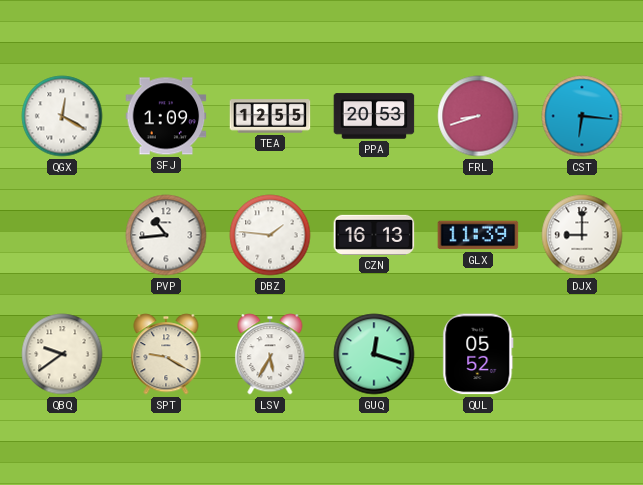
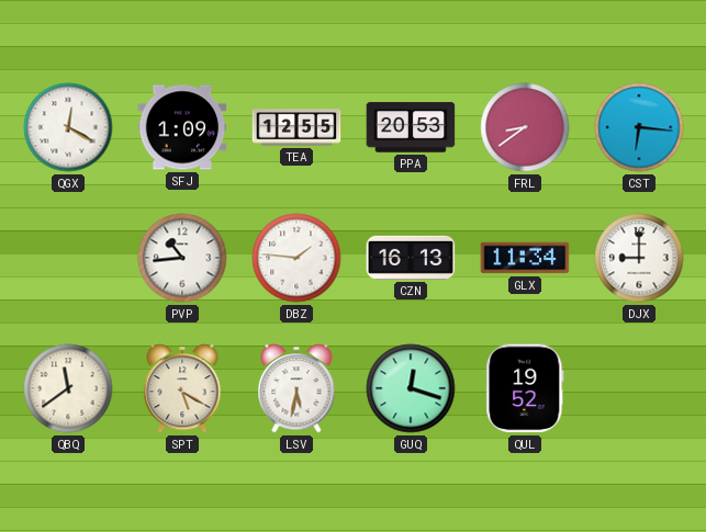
FRL: 8:42 -> 8:39
GLX: 11:39 -> 11:34
QBQ: 9:39 -> 11:39
SPT: 9:20 -> 5:20
LSV: 5:35 -> 5:32
QUL: 05:52 -> 19:52
